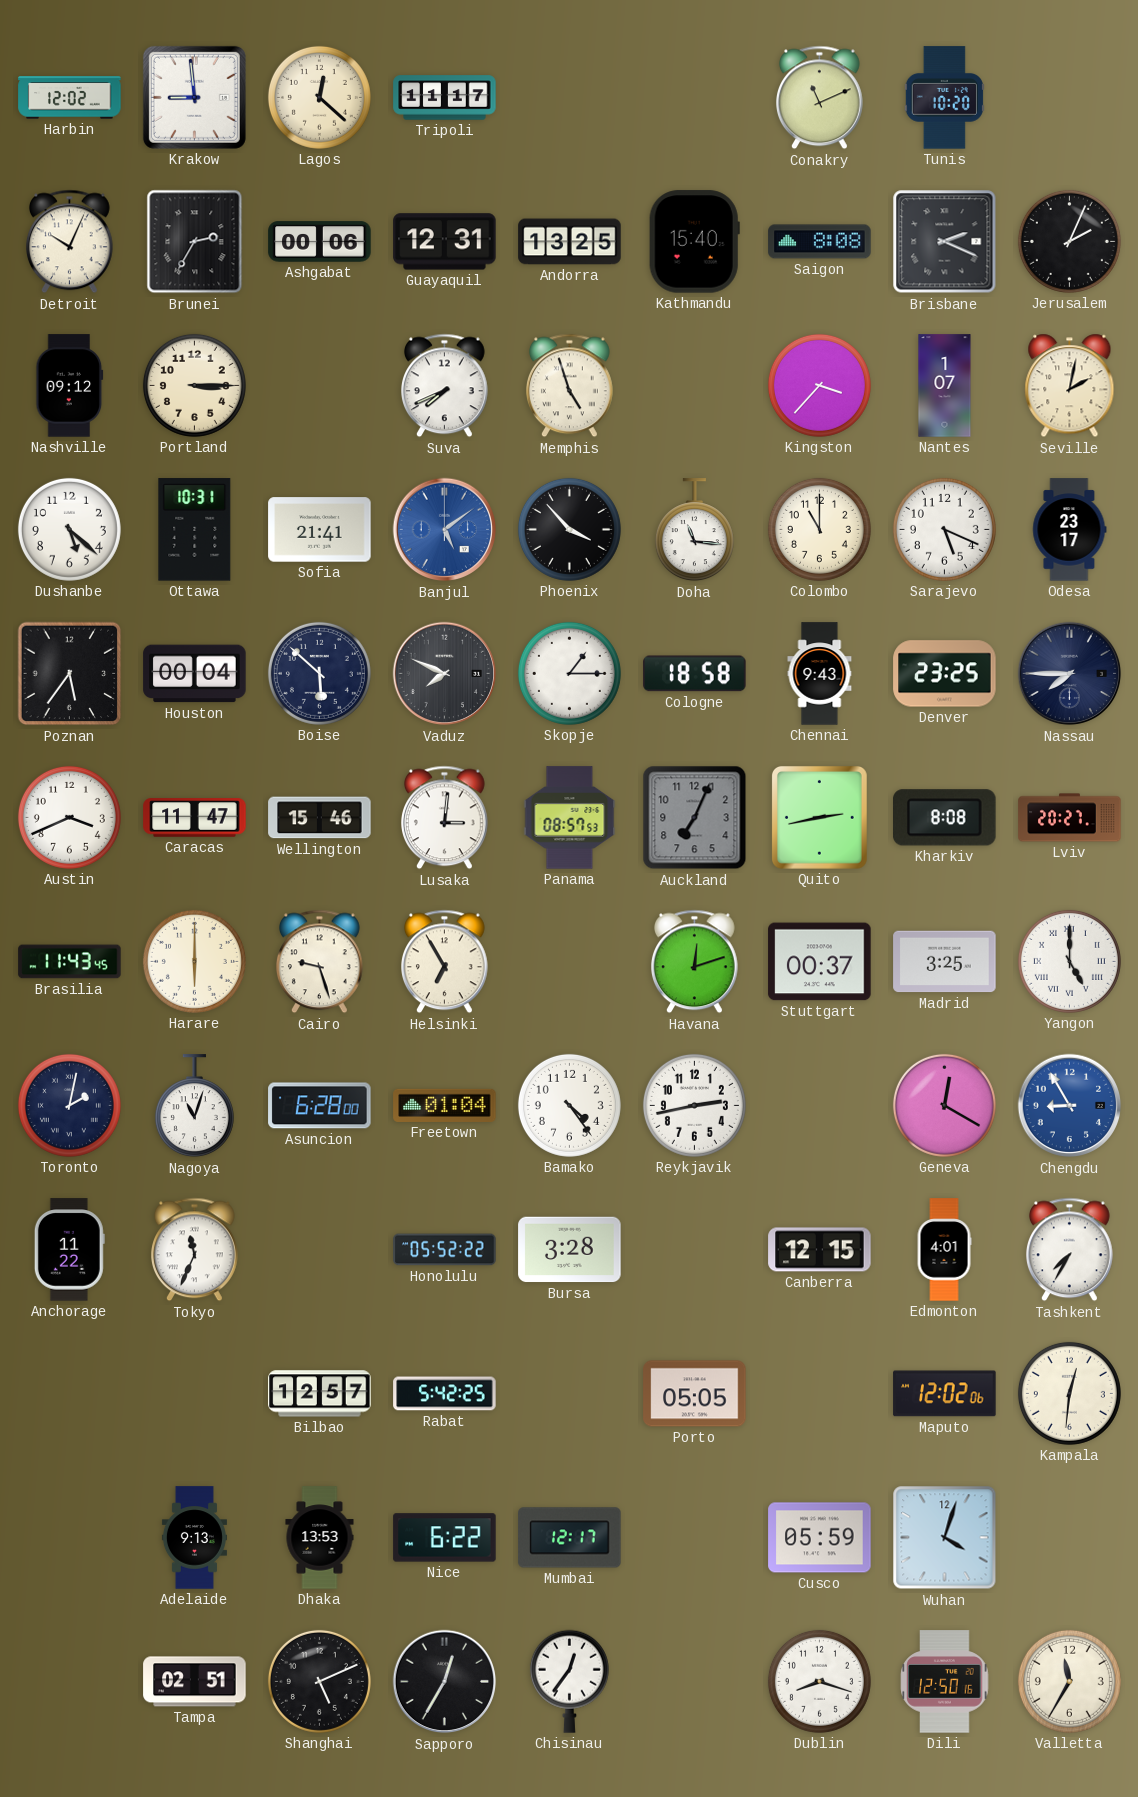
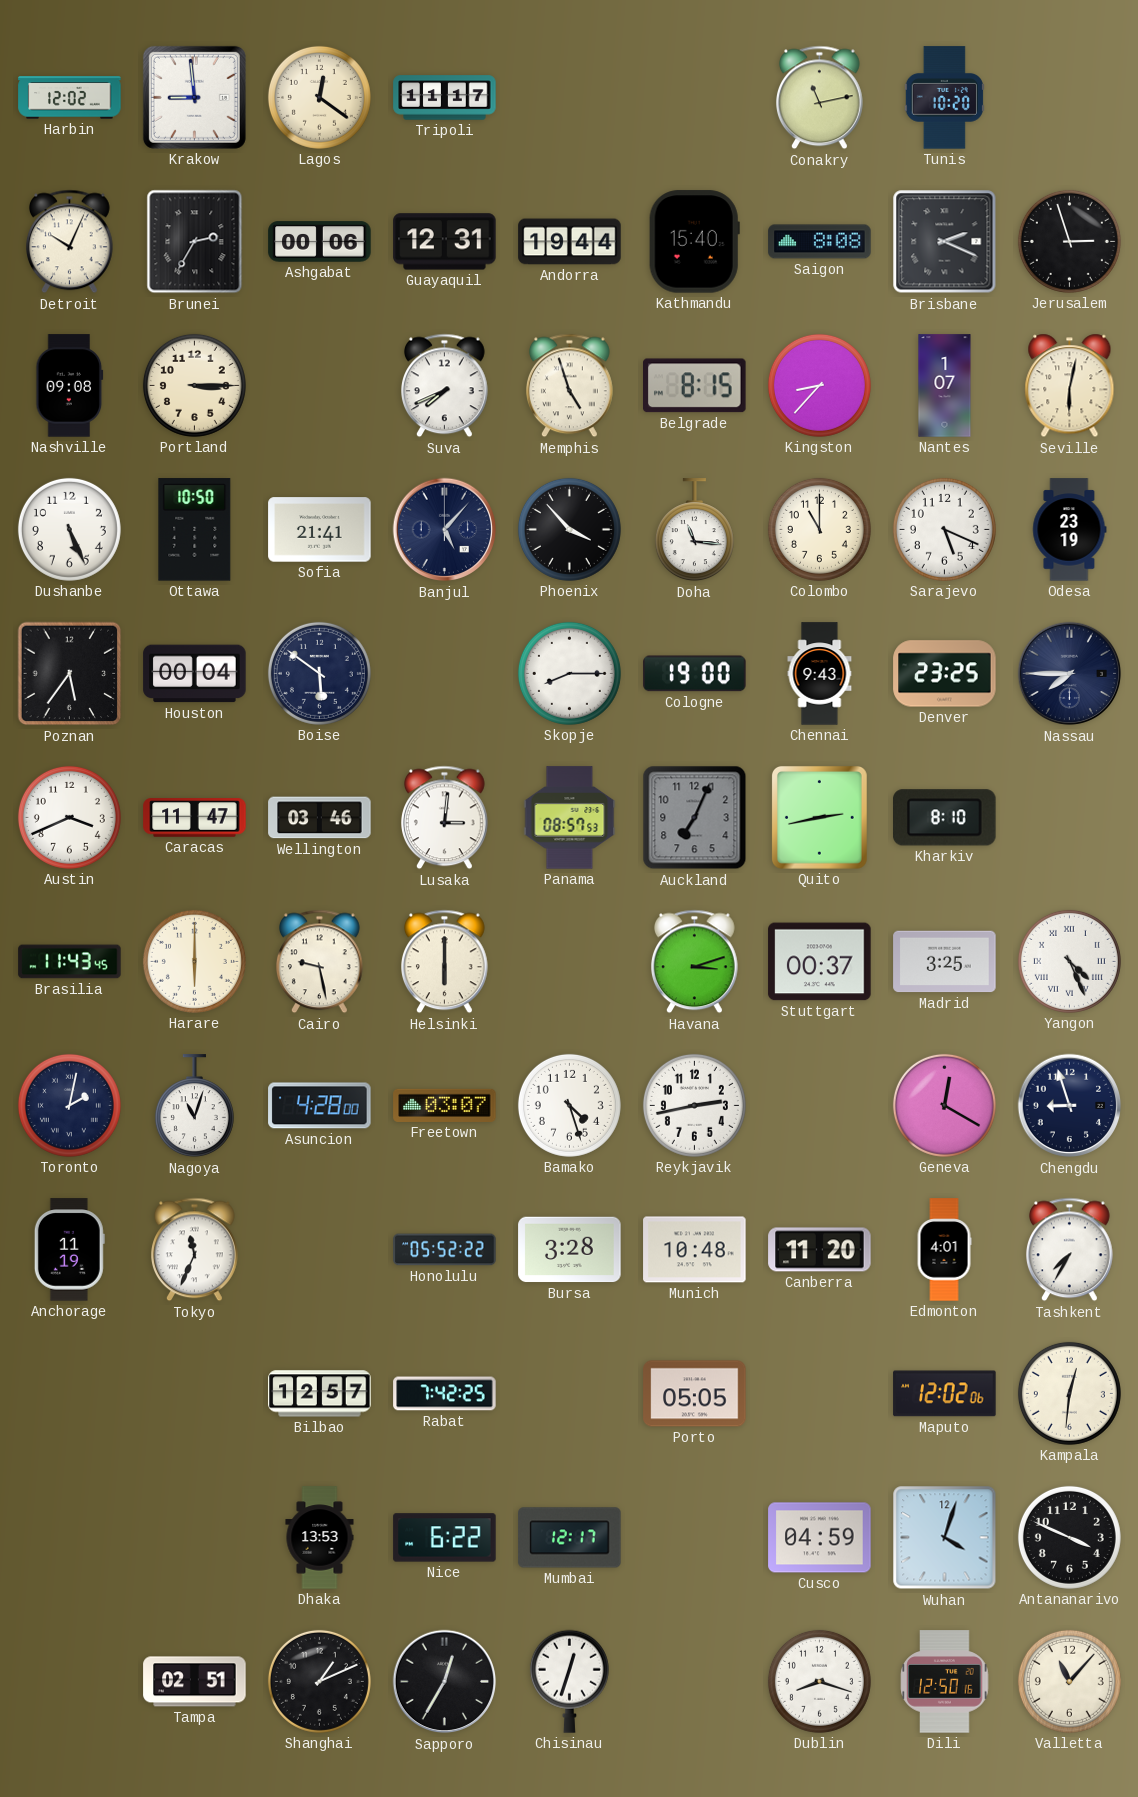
Lagos: 12:22 -> 12:21
Conakry: 11:11 -> 11:13
Andorra: 13:25 -> 19:44
Jerusalem: 2:04 -> 2:57
Nashville: 09:12 -> 09:08
Belgrade: none -> 8:15
Kingston: 3:37 -> 8:37
Seville: 2:02 -> 6:02
Dushanbe: 5:22 -> 5:26
Ottawa: 10:31 -> 10:50
Banjul: 5:09 -> 5:07
Banjul dial: blue -> navy
Odesa: 23:17 -> 23:19
Boise: 5:52 -> 5:51
Vaduz: 7:49 -> none
Skopje: 1:15 -> 8:15
Cologne: 18:58 -> 19:00
Wellington: 15:46 -> 03:46
Kharkiv: 8:08 -> 8:10
Lviv: 20:27 -> none
Cairo: 9:27 -> 9:28
Helsinki: 6:55 -> 6:00
Havana: 12:12 -> 3:12
Yangon: 5:00 -> 4:26
Asuncion: 6:28 -> 4:28
Freetown: 01:04 -> 03:07
Bamako: 4:24 -> 4:27
Chengdu: 8:55 -> 8:57
Chengdu dial: blue -> navy
Anchorage: 11:22 -> 11:19
Munich: none -> 10:48
Canberra: 12:15 -> 11:20
Rabat: 5:42 -> 7:42
Adelaide: 9:13 -> none
Cusco: 05:59 -> 04:59
Antananarivo: none -> 3:49
Shanghai: 5:11 -> 1:11
Chisinau: 12:36 -> 12:33
Valletta: 11:35 -> 11:07
